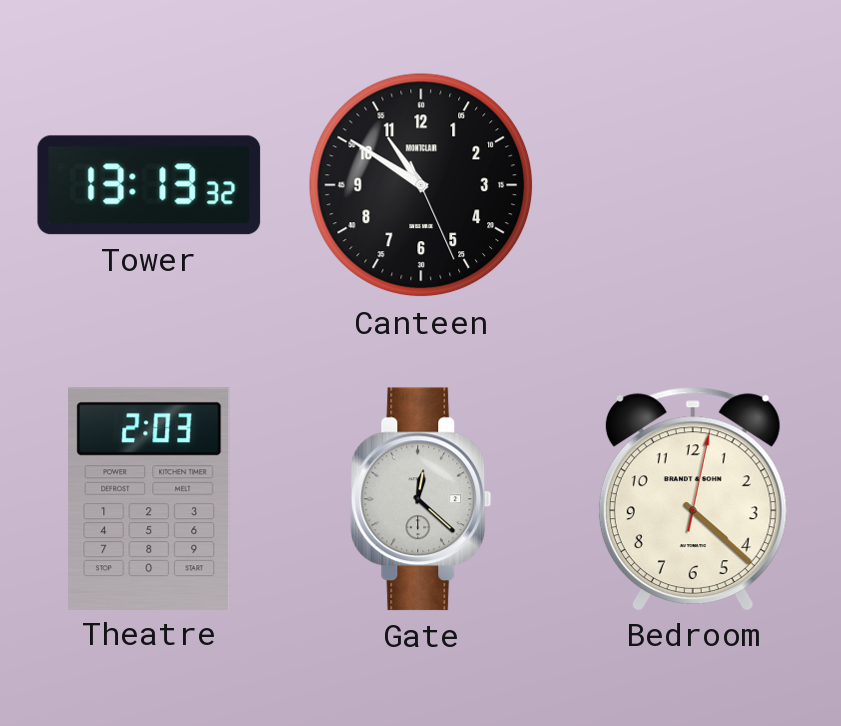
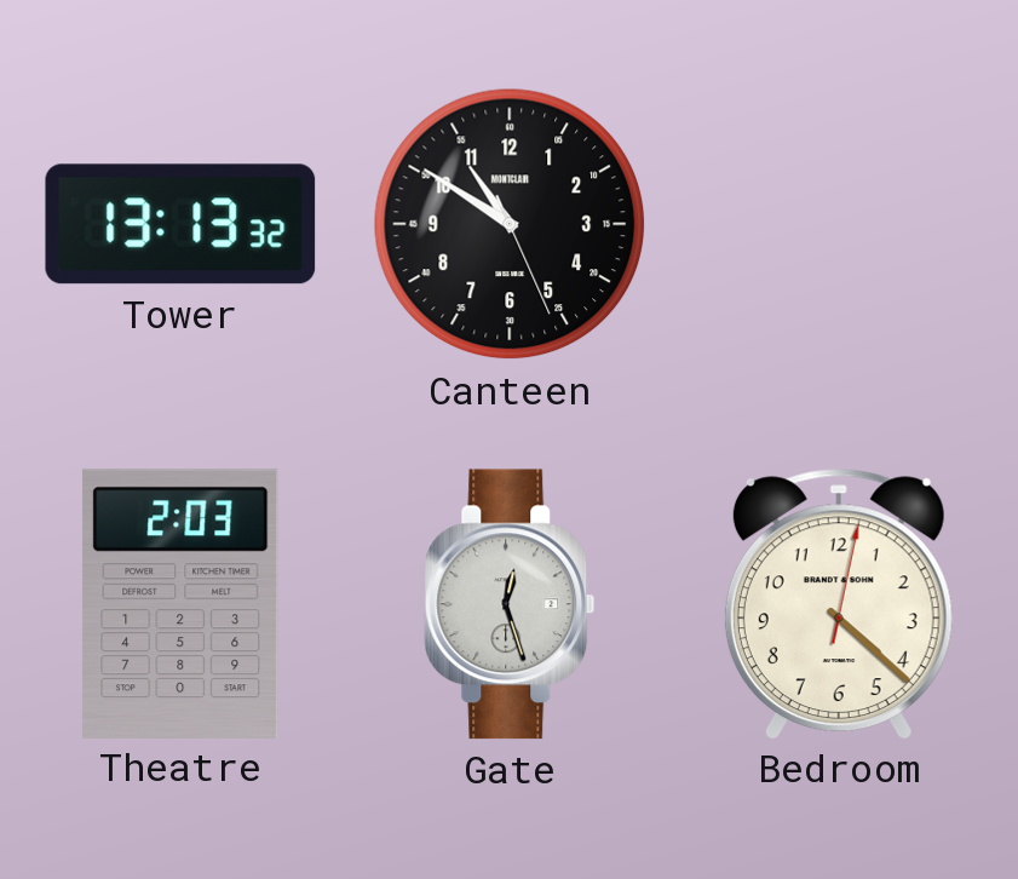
Gate: 12:22 -> 12:27
